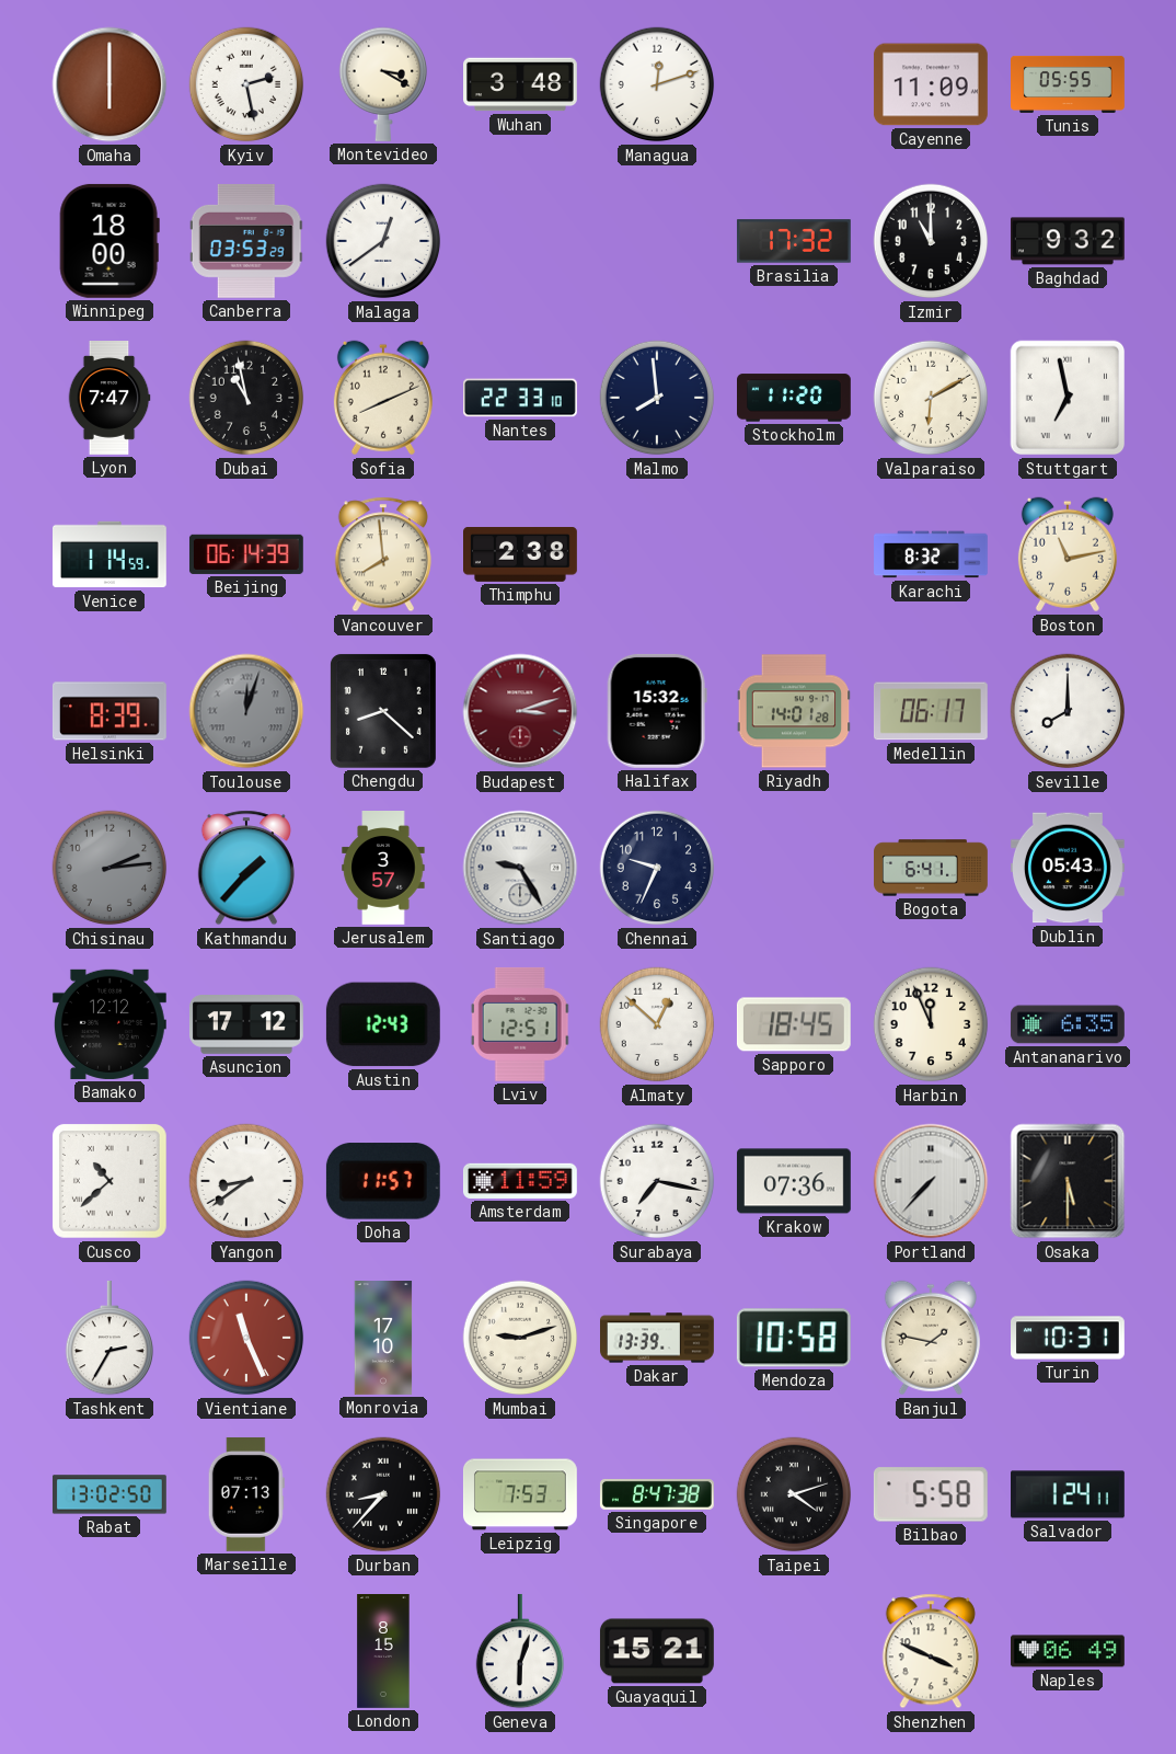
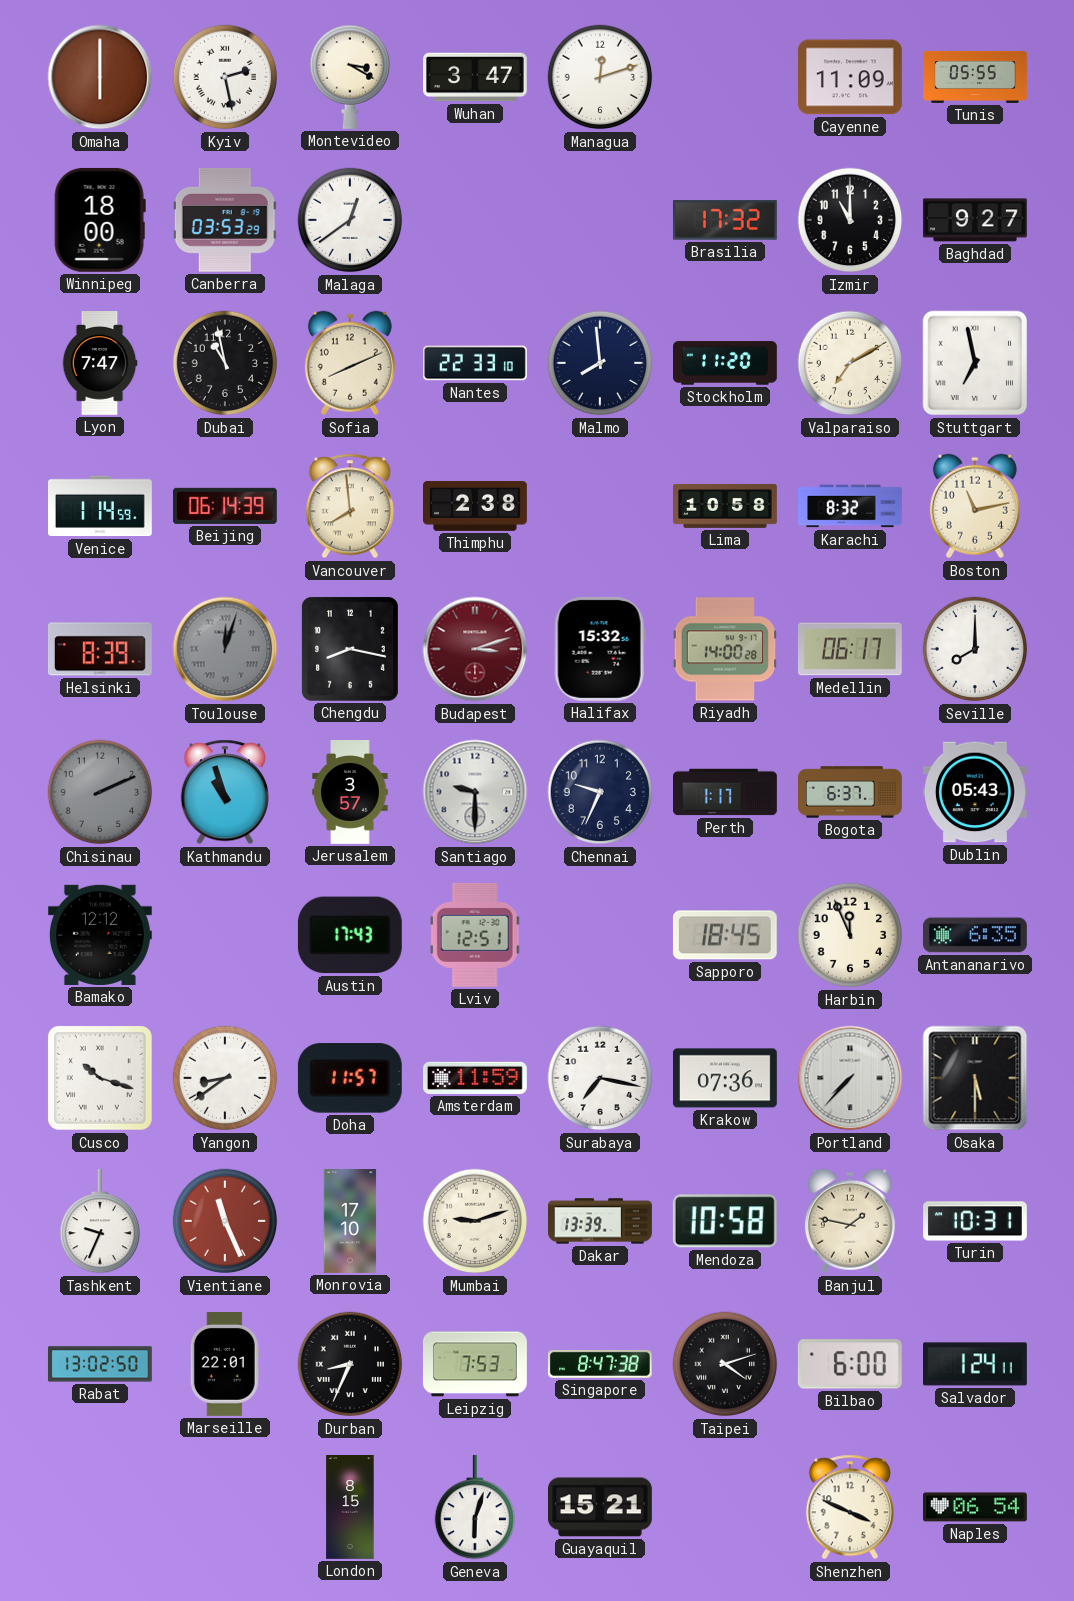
Wuhan: 3:48 -> 3:47
Baghdad: 9:32 -> 9:27
Valparaiso: 6:10 -> 7:10
Lima: none -> 10:58
Chengdu: 8:22 -> 8:17
Riyadh: 14:01 -> 14:00
Chisinau: 2:14 -> 2:11
Kathmandu: 1:37 -> 10:57
Santiago: 9:25 -> 9:30
Perth: none -> 1:17
Bogota: 6:41 -> 6:37
Asuncion: 17:12 -> none
Austin: 12:43 -> 17:43
Almaty: 12:52 -> none
Cusco: 10:38 -> 10:18
Tashkent: 2:35 -> 9:34
Marseille: 07:13 -> 22:01
Durban: 8:37 -> 8:34
Bilbao: 5:58 -> 6:00
Naples: 06:49 -> 06:54
